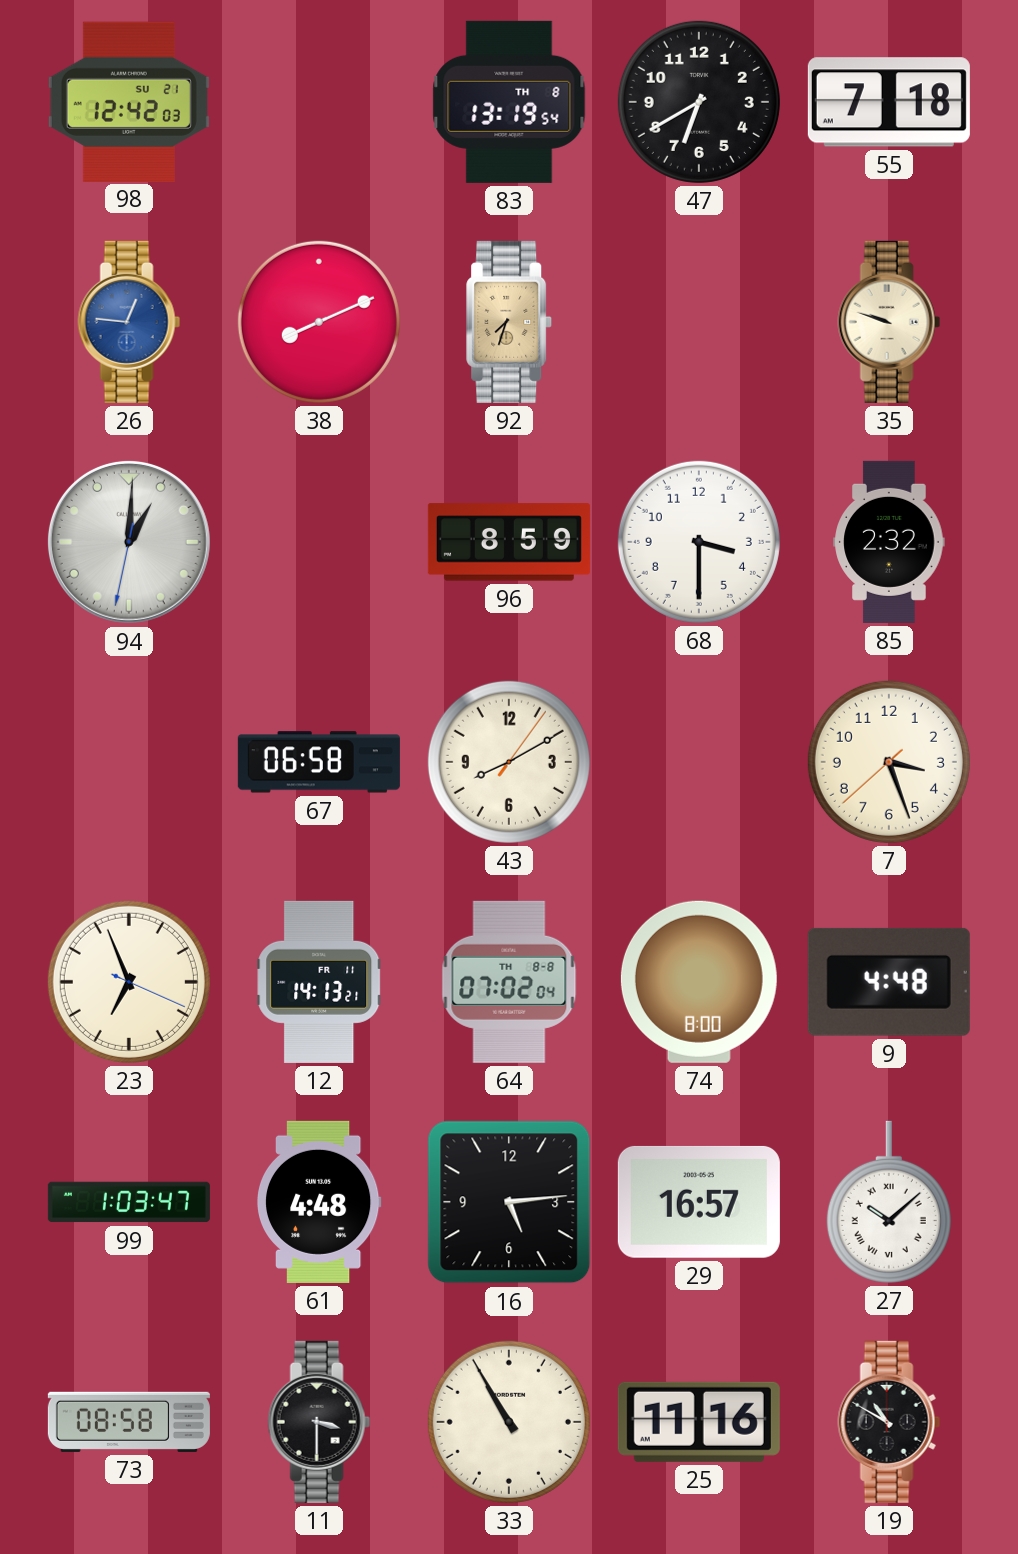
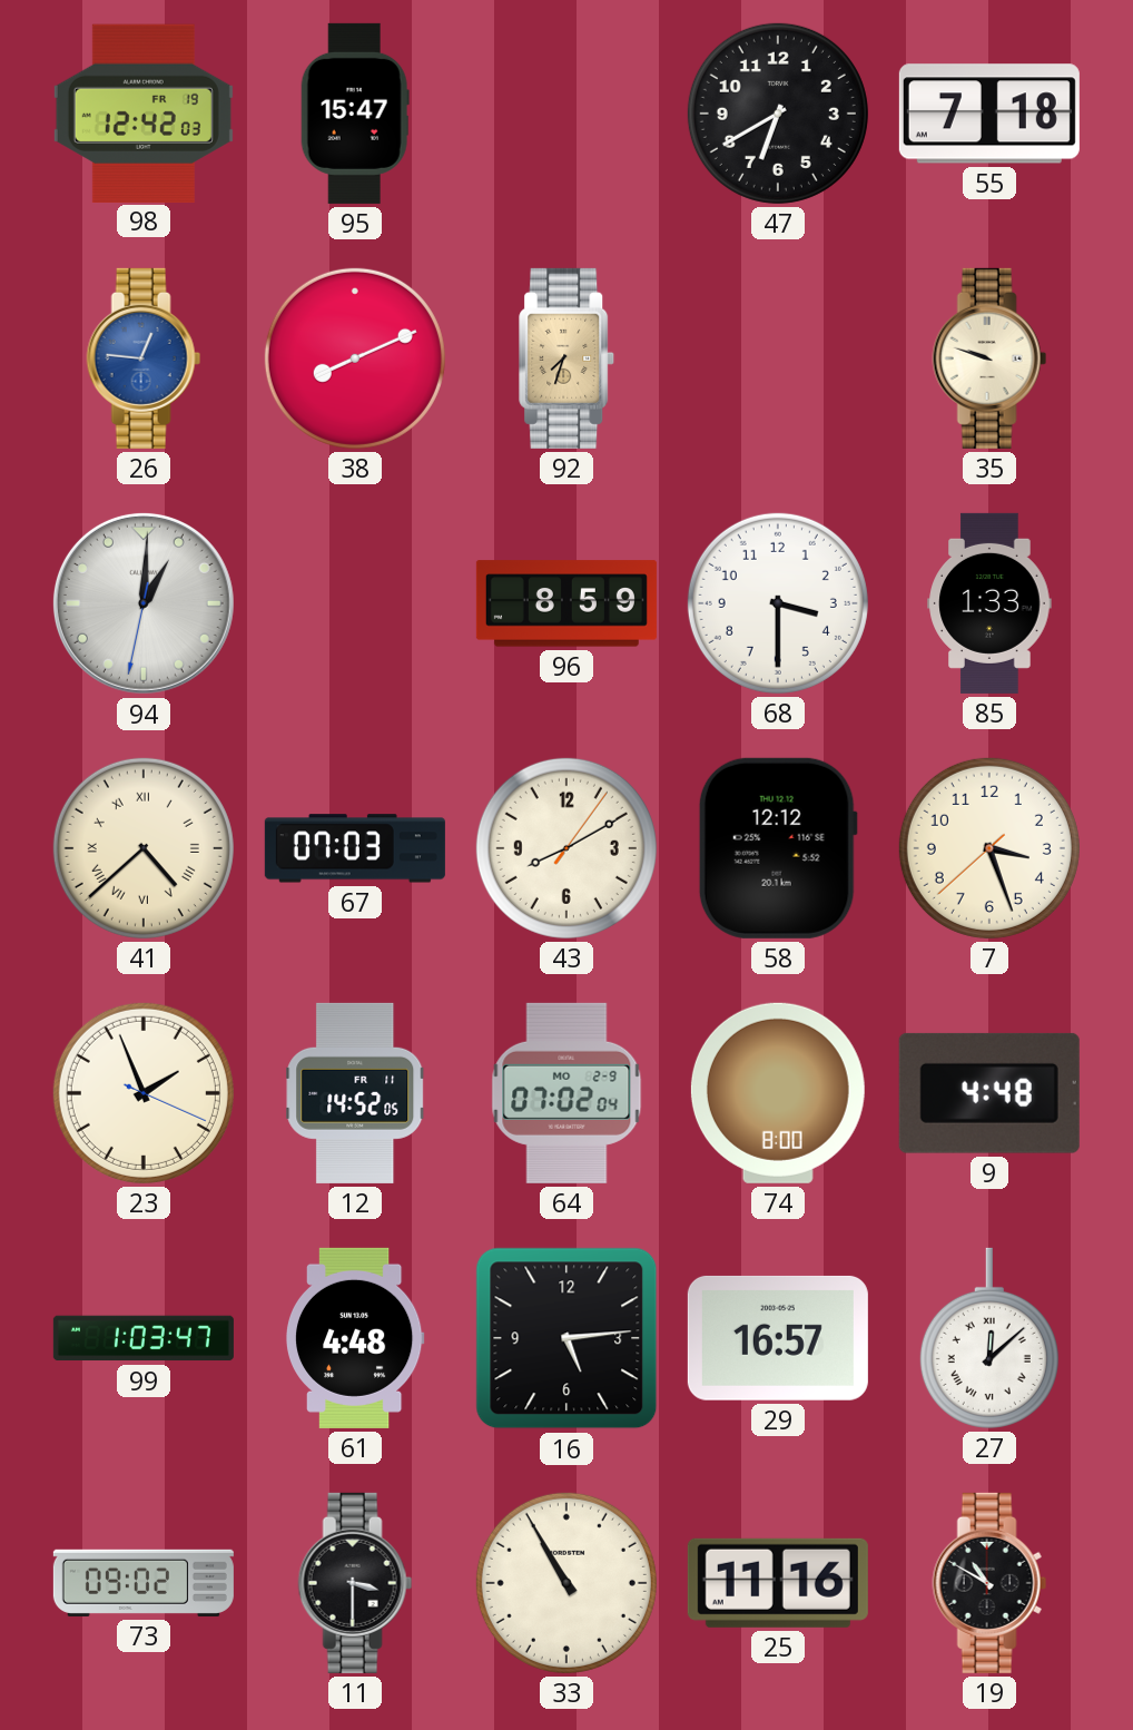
98 date: SU 21 -> FR 19
95: none -> 15:47
83: 13:19 -> none
85: 2:32 -> 1:33
41: none -> 4:38
67: 06:58 -> 07:03
58: none -> 12:12
23: 6:56 -> 1:56
12: 14:13 -> 14:52
64 date: TH 8-8 -> MO 2-9
27: 10:08 -> 12:08
73: 08:58 -> 09:02
